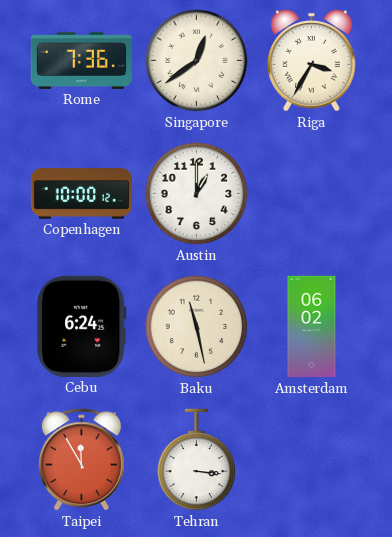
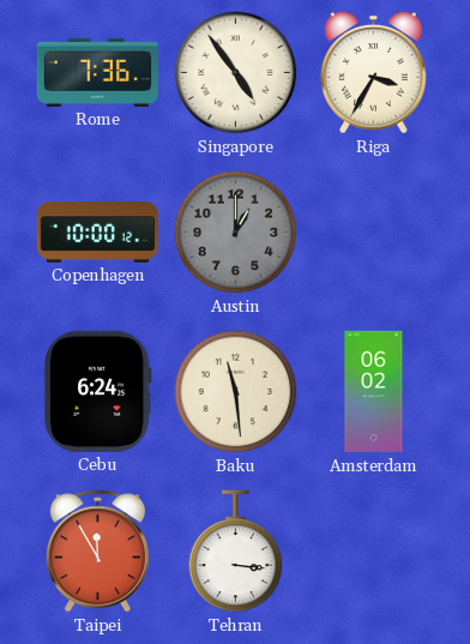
Singapore: 12:39 -> 4:54
Austin dial: white -> grey
Baku: 11:28 -> 11:29
